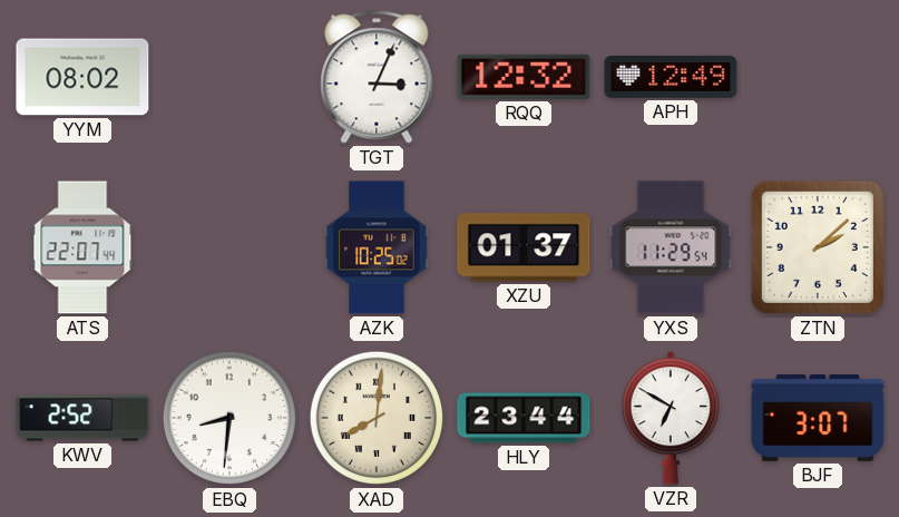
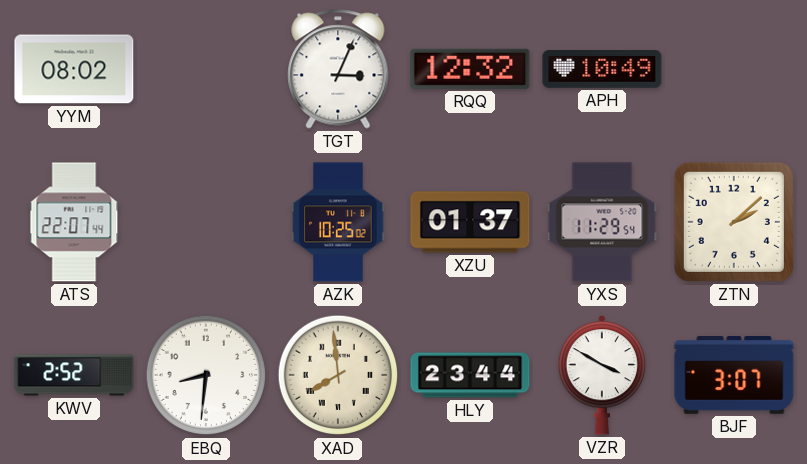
APH: 12:49 -> 10:49
XAD: 8:01 -> 7:59
VZR: 6:50 -> 3:50
